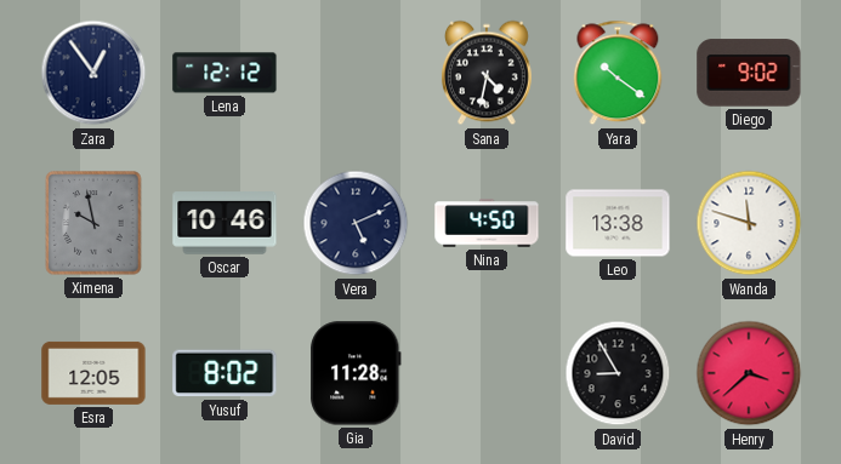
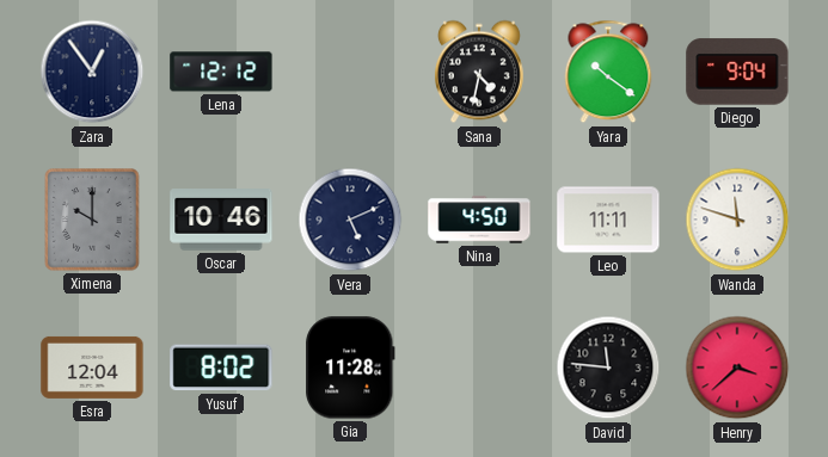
Diego: 9:02 -> 9:04
Ximena: 9:58 -> 10:00
Leo: 13:38 -> 11:11
Esra: 12:05 -> 12:04
David: 8:55 -> 11:46
